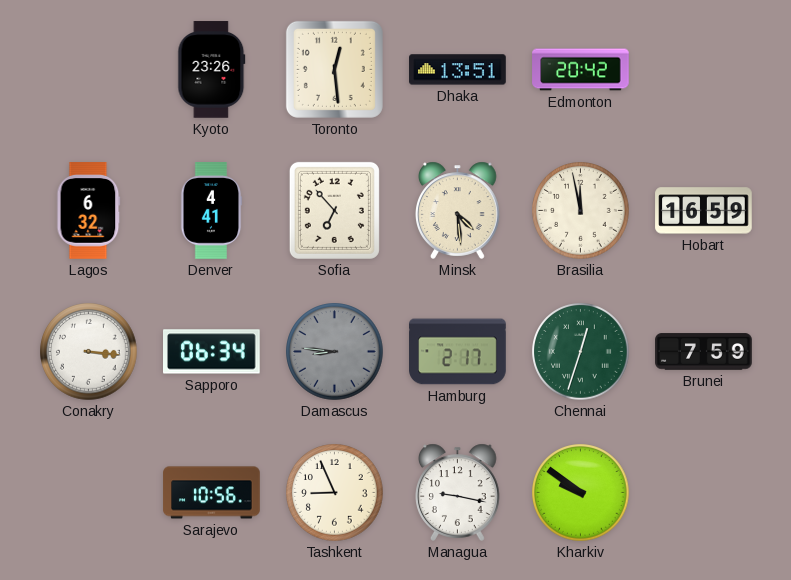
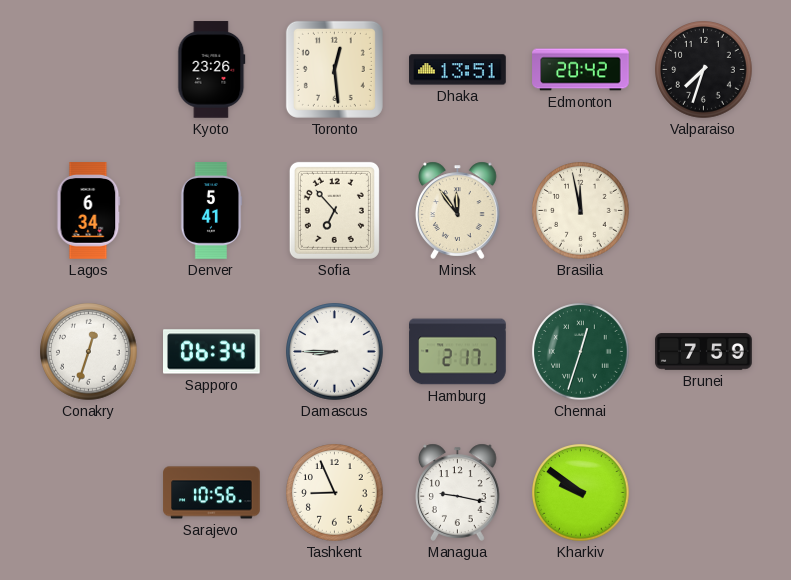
Valparaiso: none -> 7:33
Lagos: 6:32 -> 6:34
Denver: 4:41 -> 5:41
Minsk: 4:29 -> 11:54
Hobart: 16:59 -> none
Conakry: 3:16 -> 12:33
Damascus: 8:46 -> 8:45
Damascus dial: grey -> white
